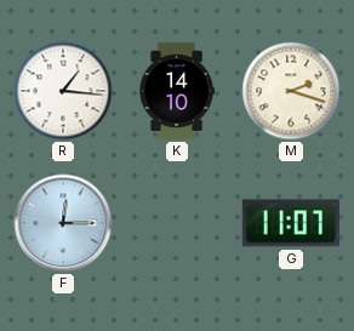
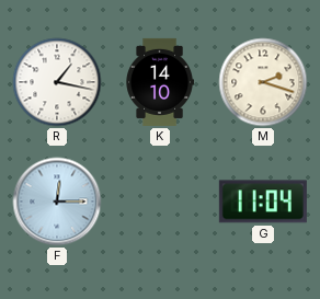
R: 1:16 -> 1:17
G: 11:07 -> 11:04
